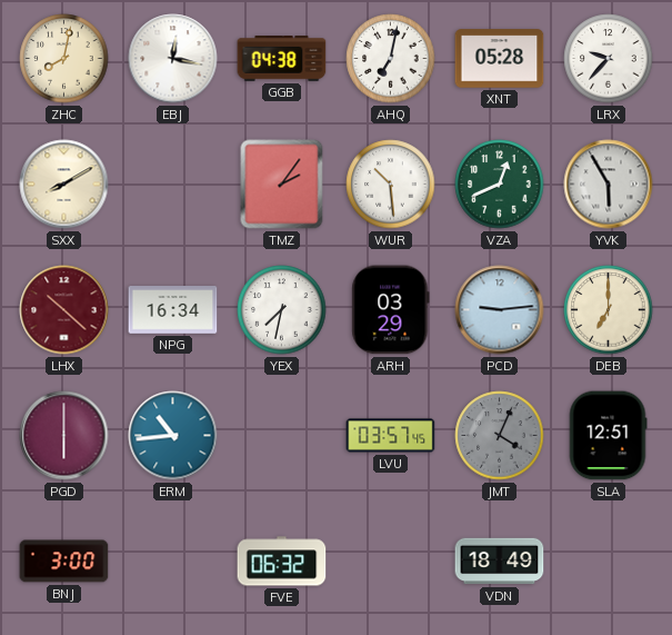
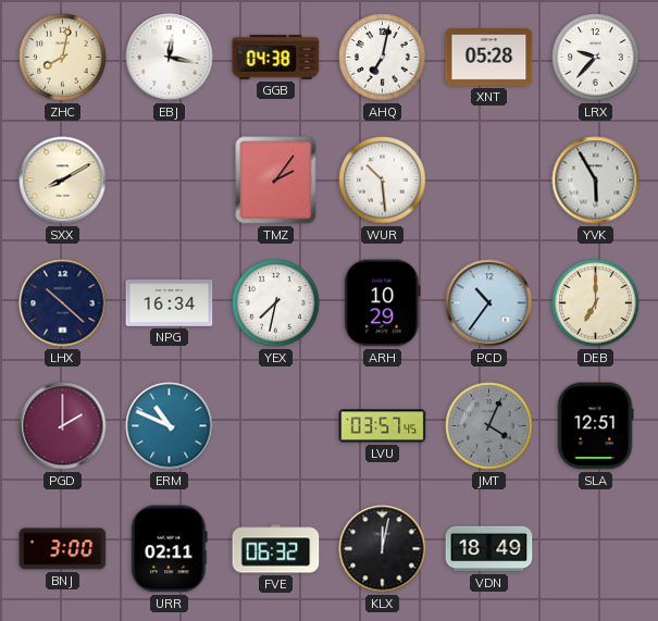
VZA: 12:41 -> none
LHX dial: burgundy -> navy
ARH: 03:29 -> 10:29
PCD: 9:14 -> 10:36
PGD: 6:00 -> 2:00
ERM: 10:44 -> 10:49
URR: none -> 02:11
KLX: none -> 12:02
